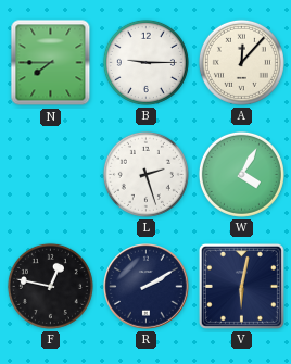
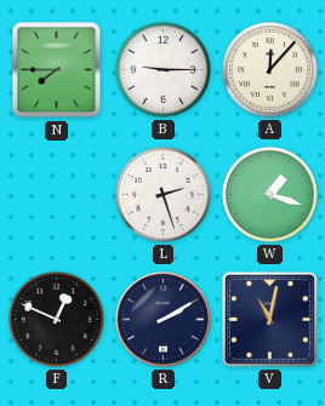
W: 4:05 -> 1:18
F: 12:47 -> 12:49
V: 6:02 -> 11:02
